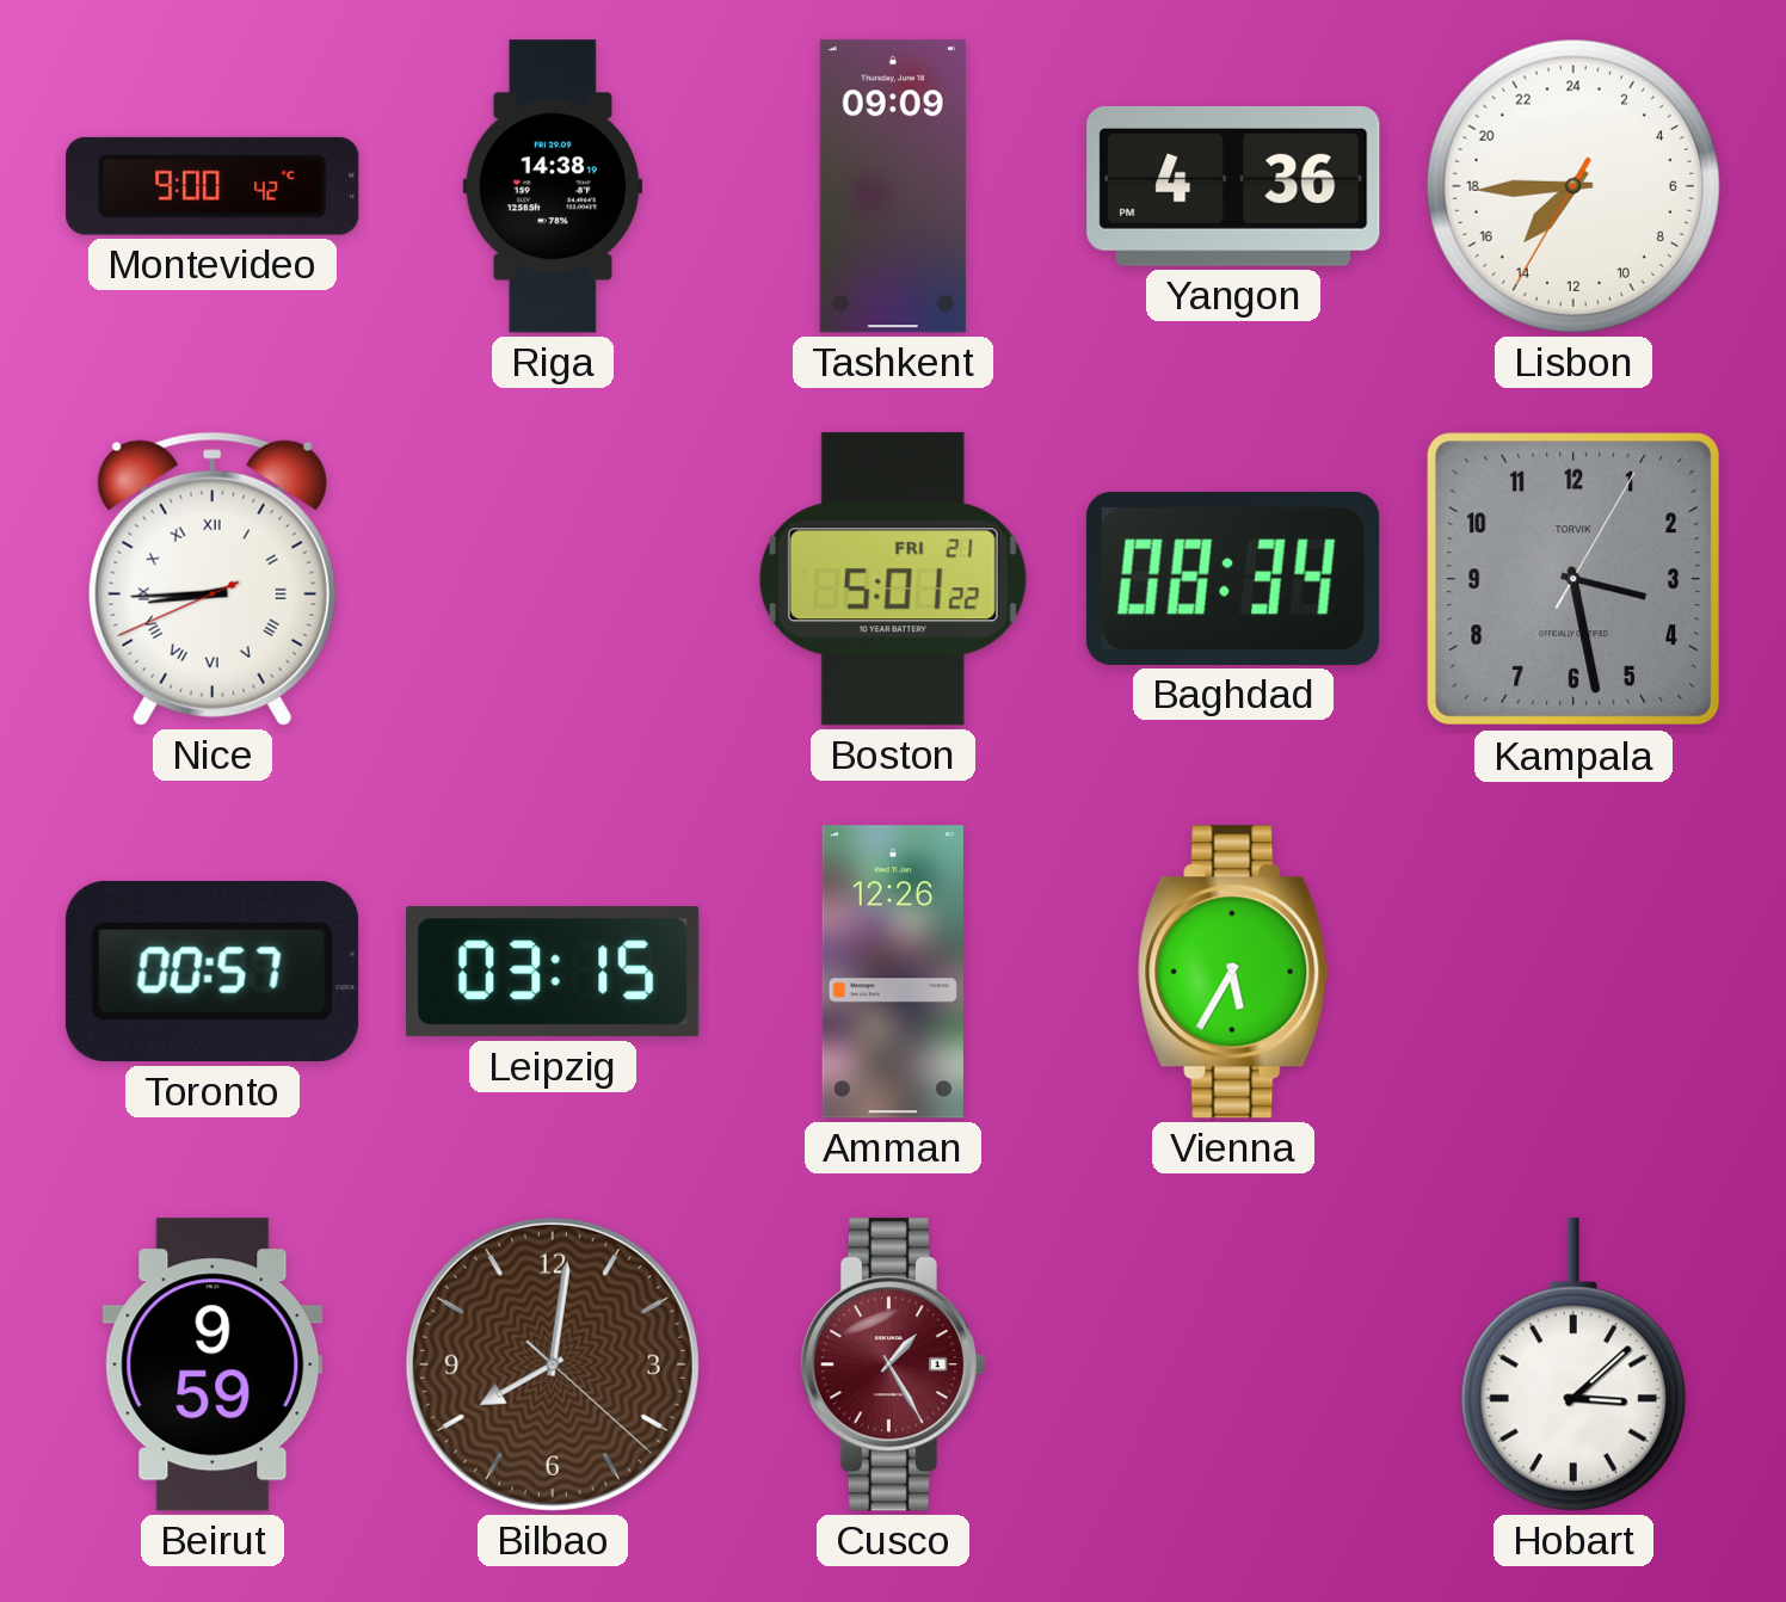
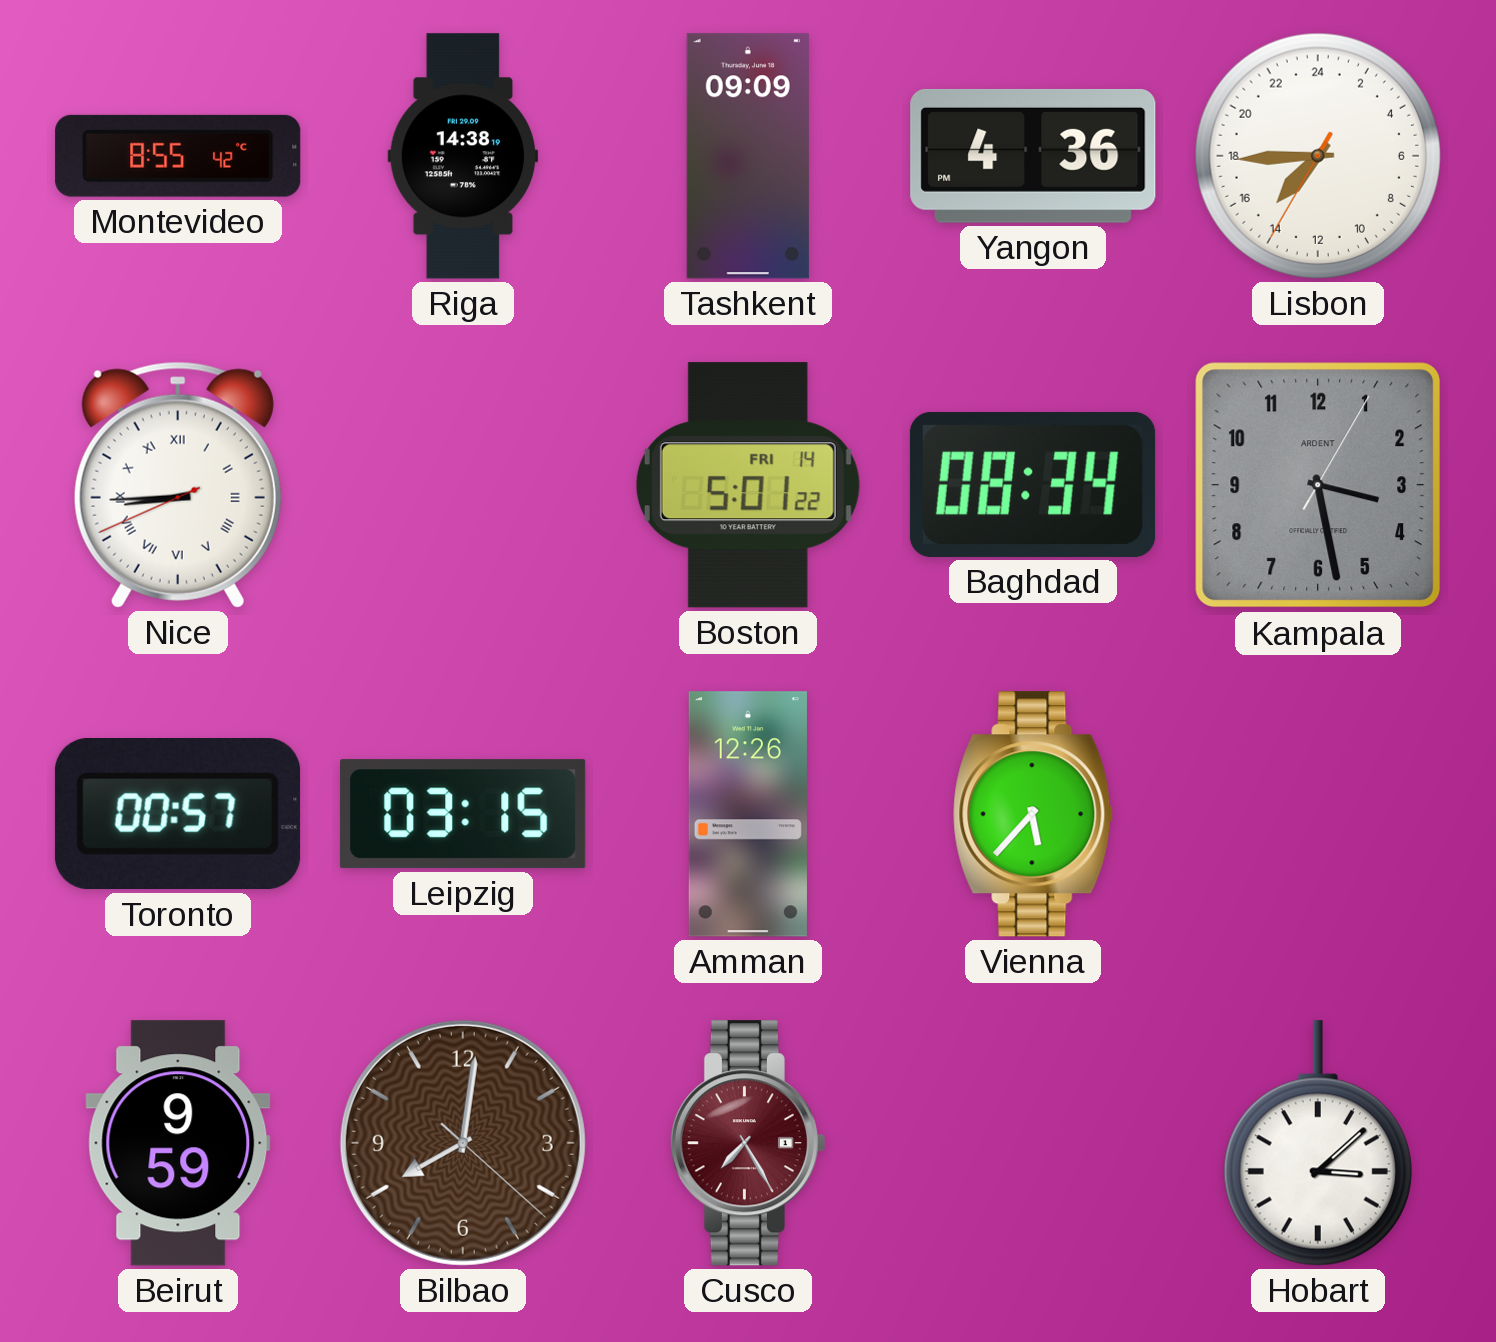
Montevideo: 9:00 -> 8:55
Boston date: FRI 21 -> FRI 14
Kampala brand: TORVIK -> ARDENT
Vienna: 5:35 -> 5:37
Cusco: 1:25 -> 7:25
